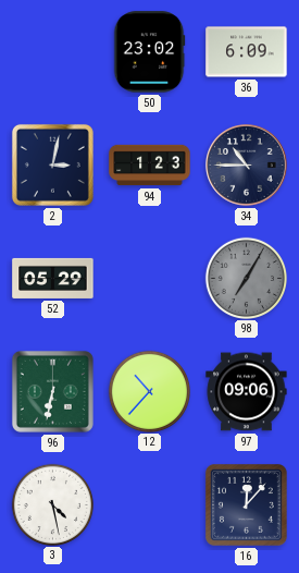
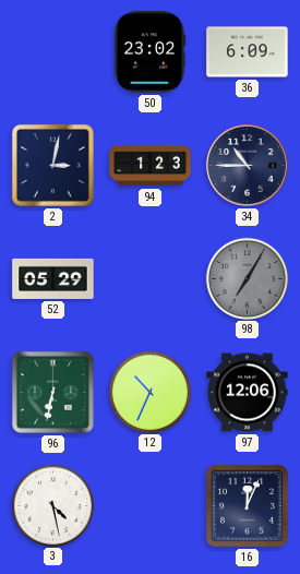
12: 10:37 -> 10:34
97: 09:06 -> 12:06
16: 12:07 -> 12:04
